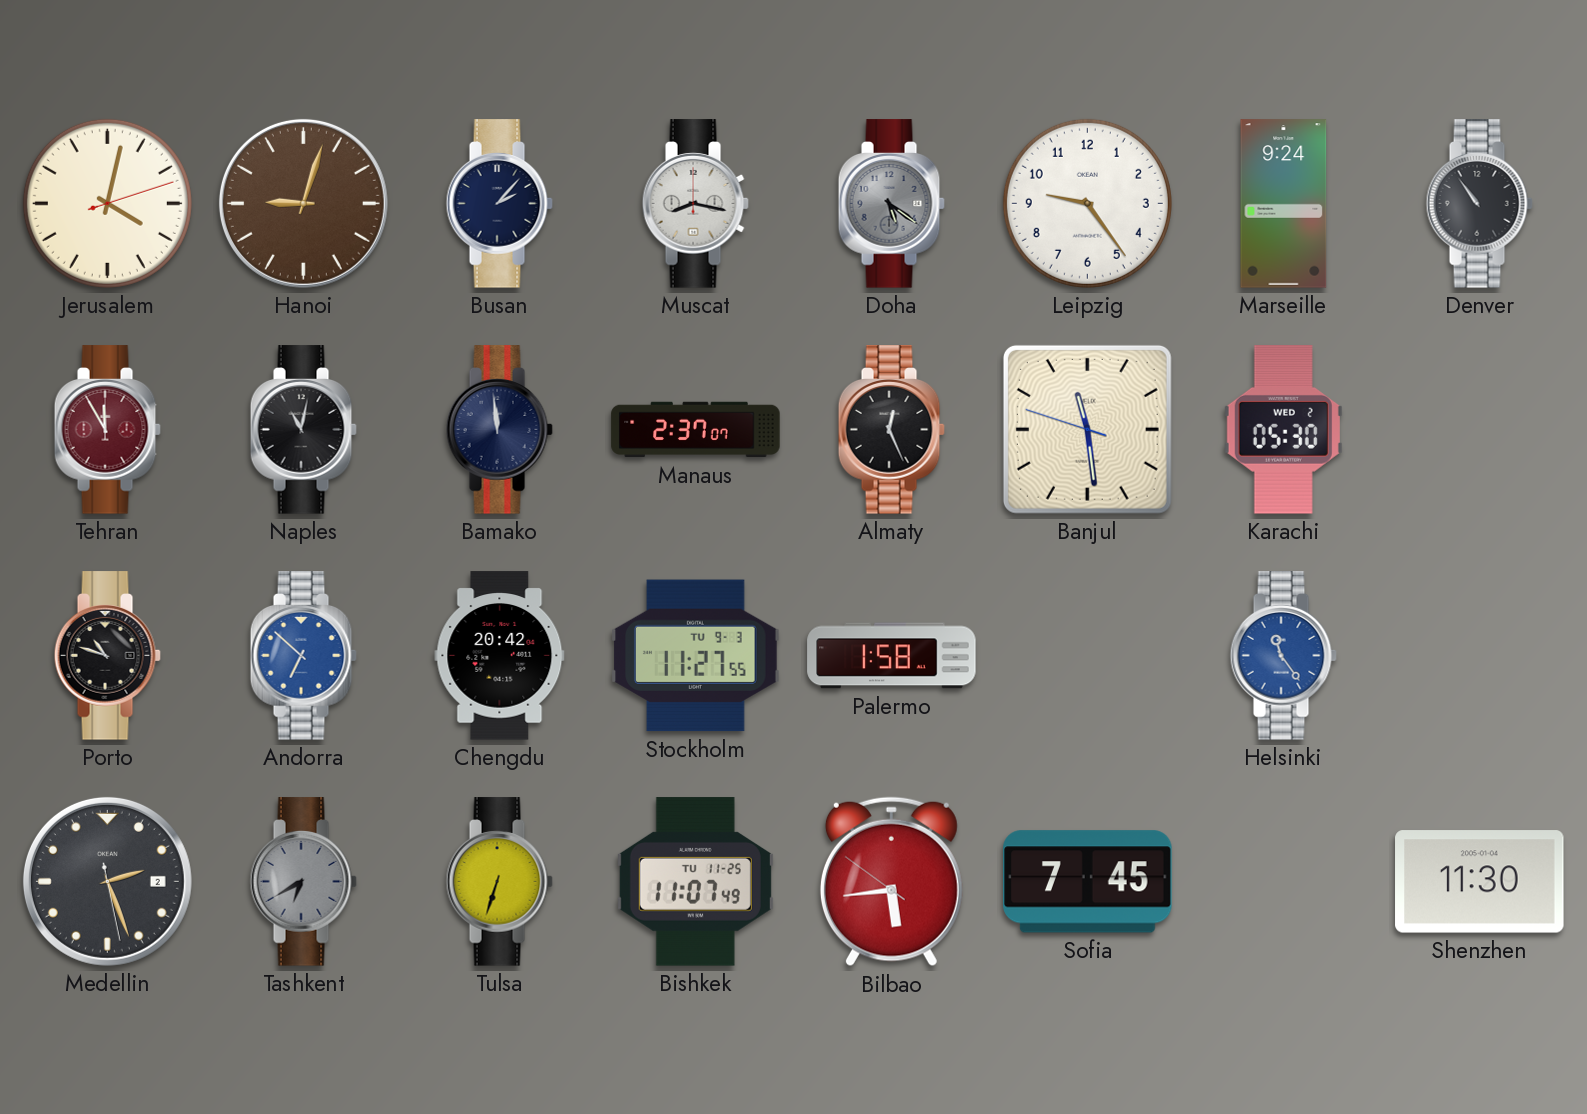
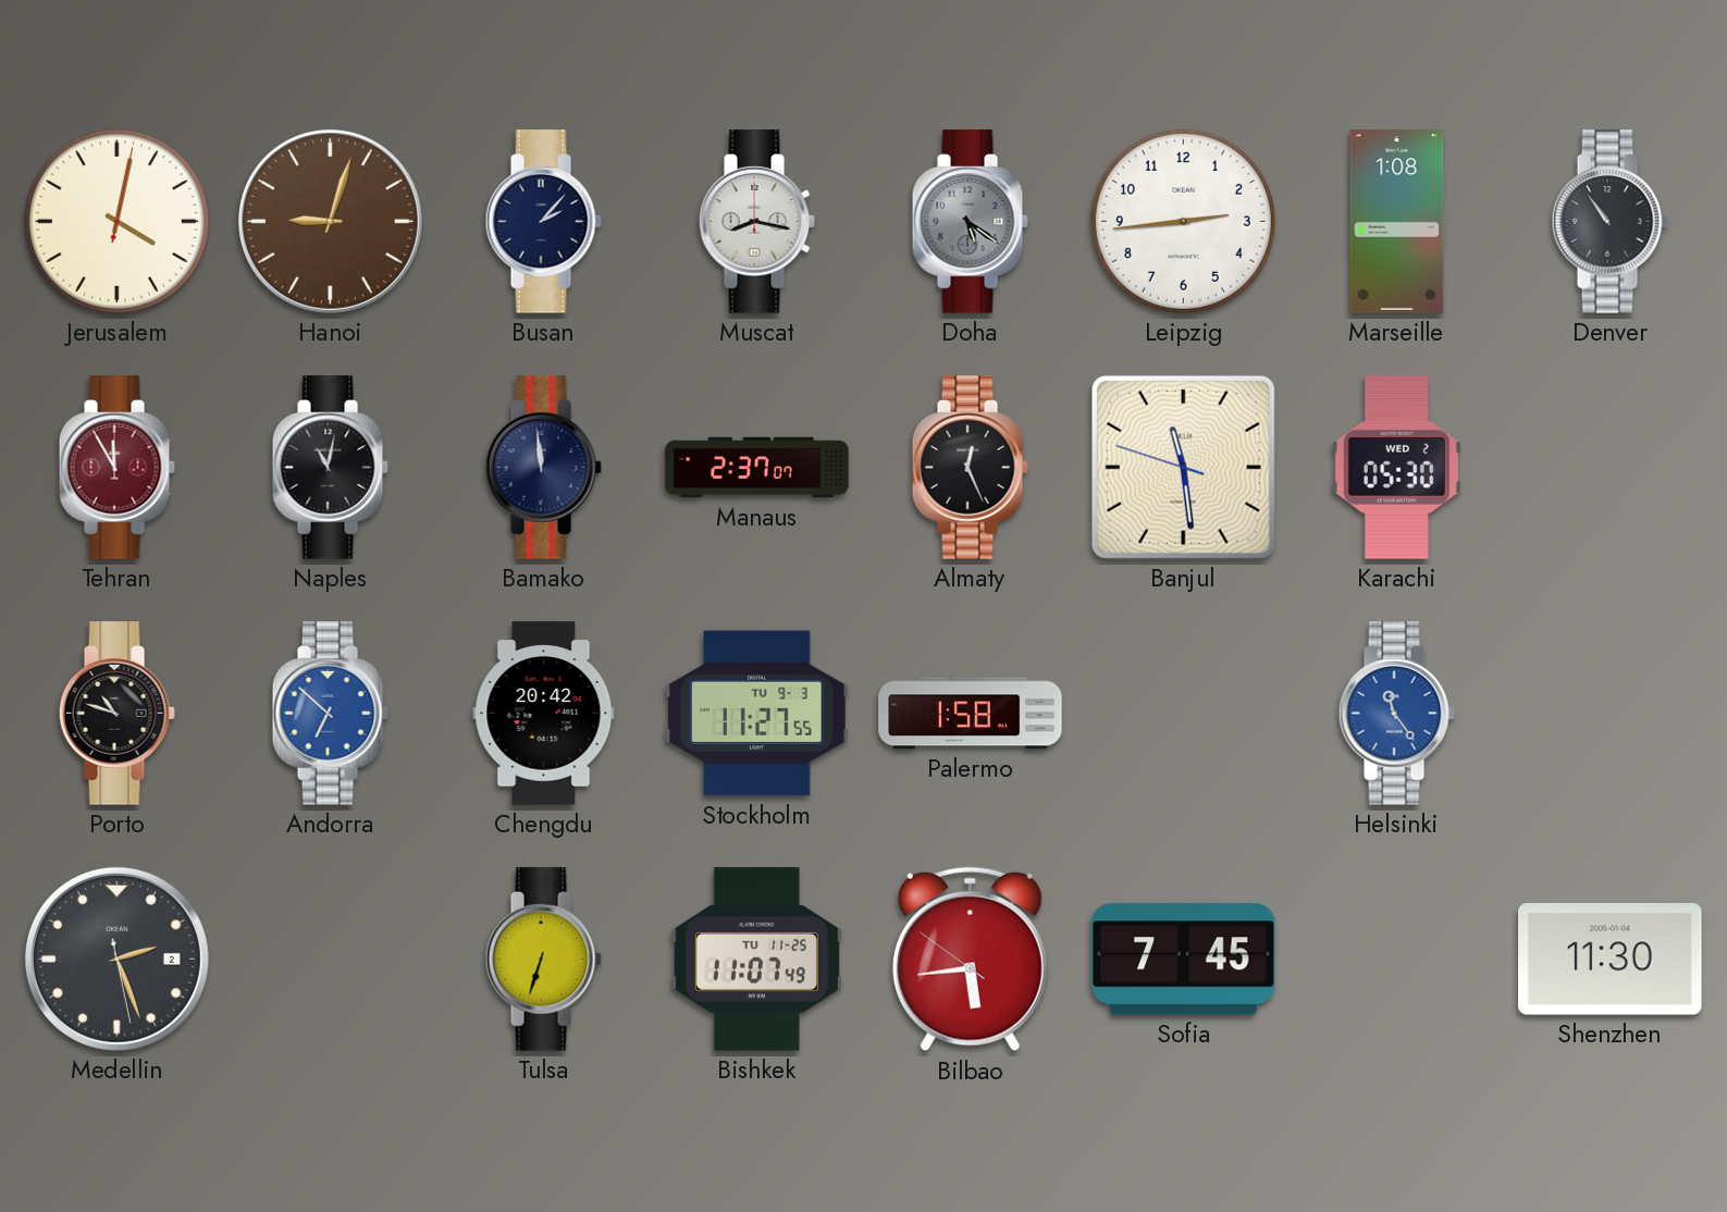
Jerusalem: 4:02:12 -> 4:02:02
Leipzig: 9:24 -> 2:44
Marseille: 9:24 -> 1:08
Tashkent: 6:40 -> none
